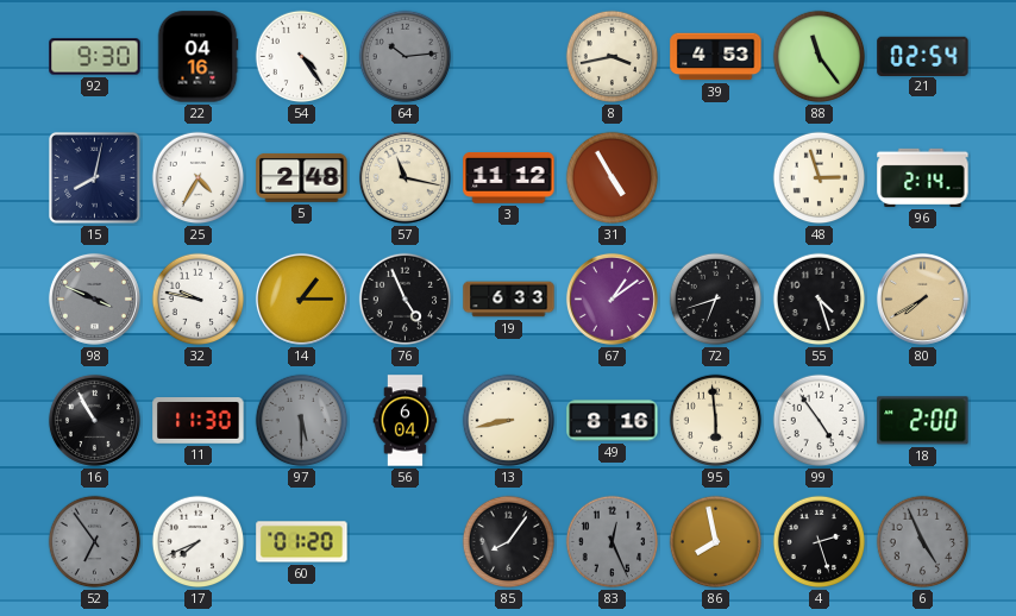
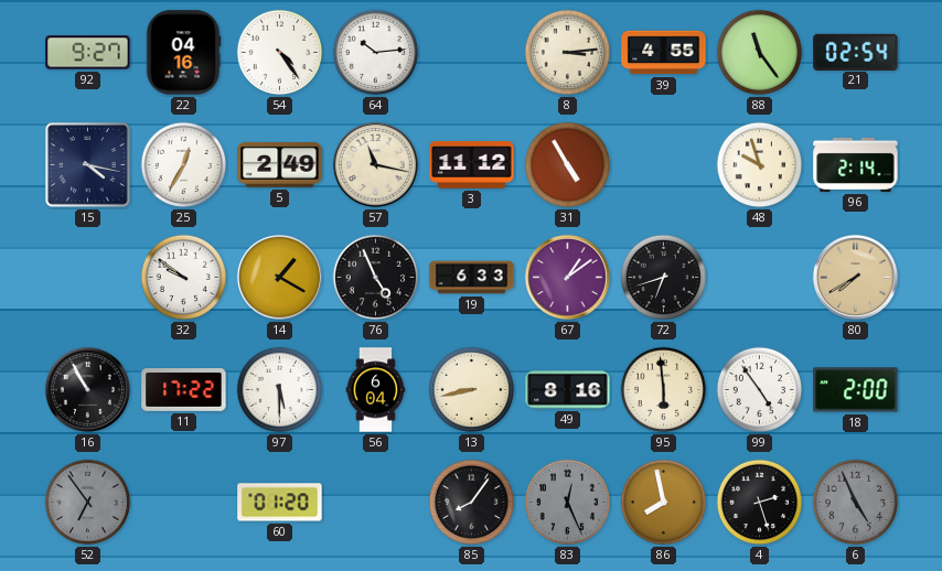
92: 9:30 -> 9:27
64 dial: grey -> white
8: 3:43 -> 3:14
39: 4:53 -> 4:55
15: 8:02 -> 4:17
25: 4:35 -> 12:35
5: 2:48 -> 2:49
48: 2:57 -> 9:57
98: 3:49 -> none
32: 9:47 -> 9:51
14: 1:15 -> 1:20
55: 4:27 -> none
11: 11:30 -> 17:22
97 dial: grey -> white
17: 7:41 -> none
